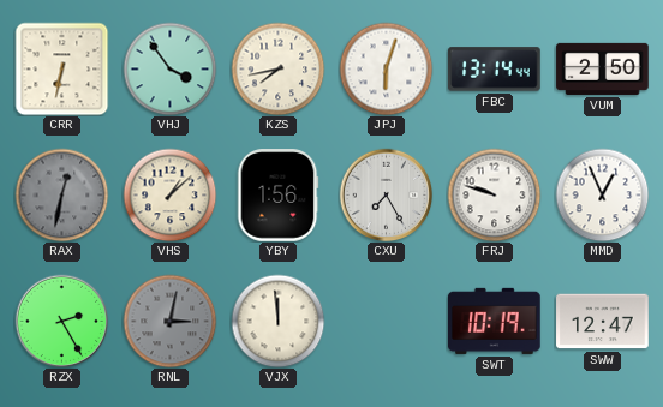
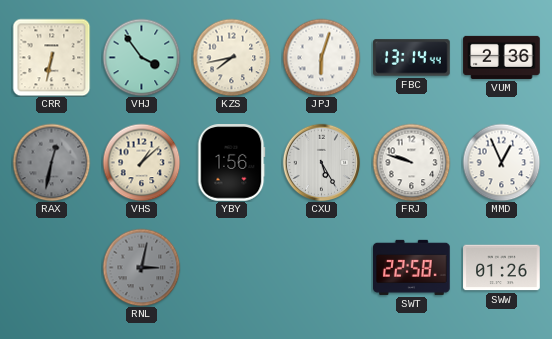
VUM: 2:50 -> 2:36
CXU: 7:25 -> 5:25
RZX: 2:25 -> none
VJX: 11:59 -> none
SWT: 10:19 -> 22:58
SWW: 12:47 -> 01:26
